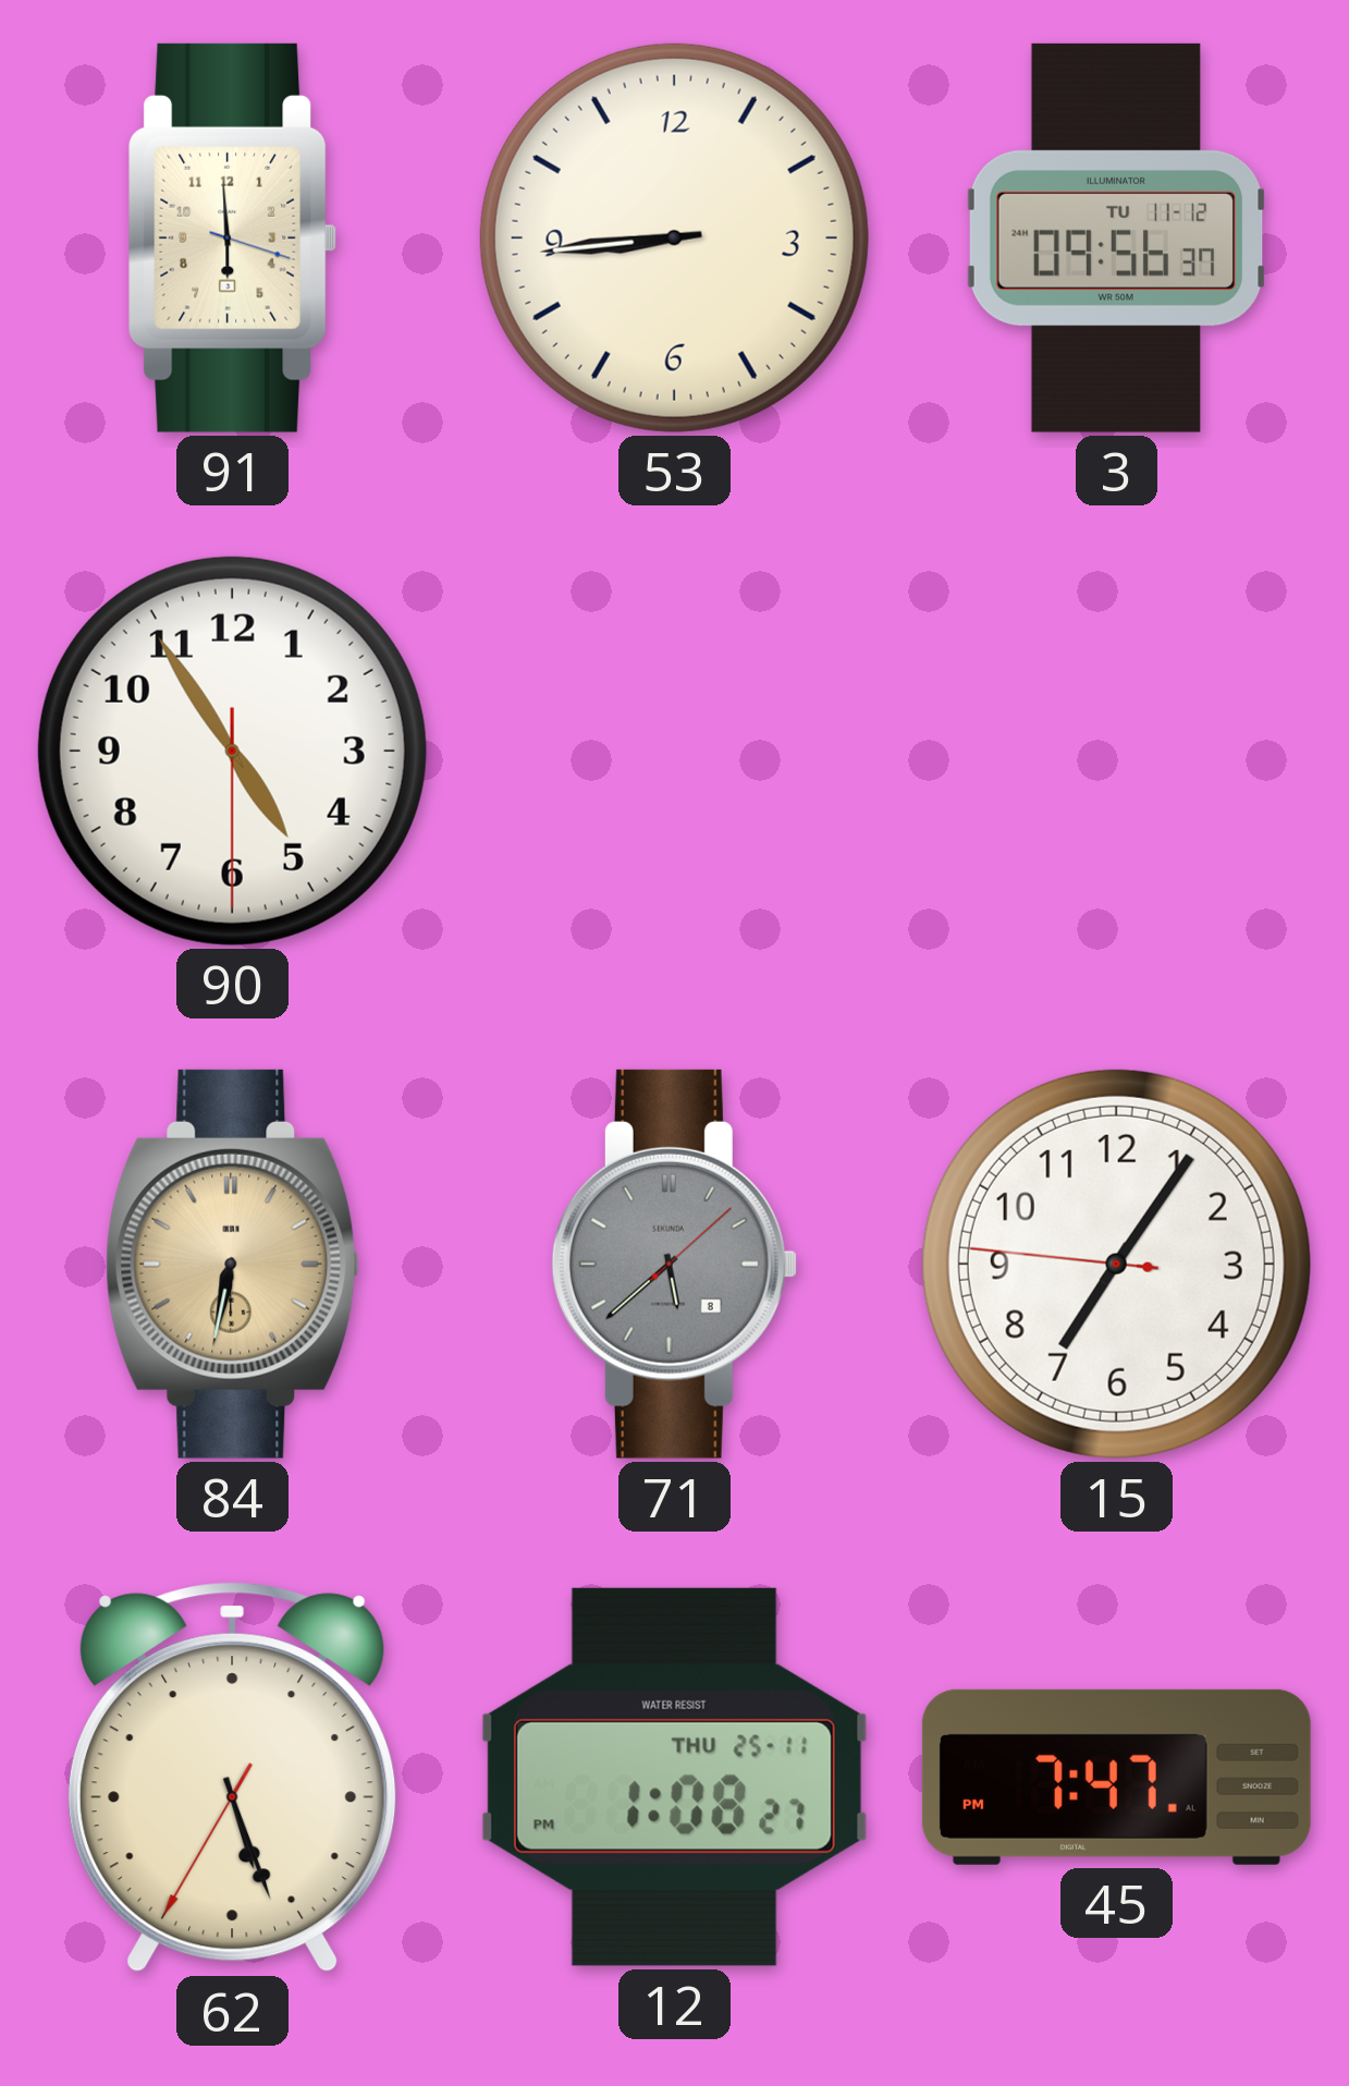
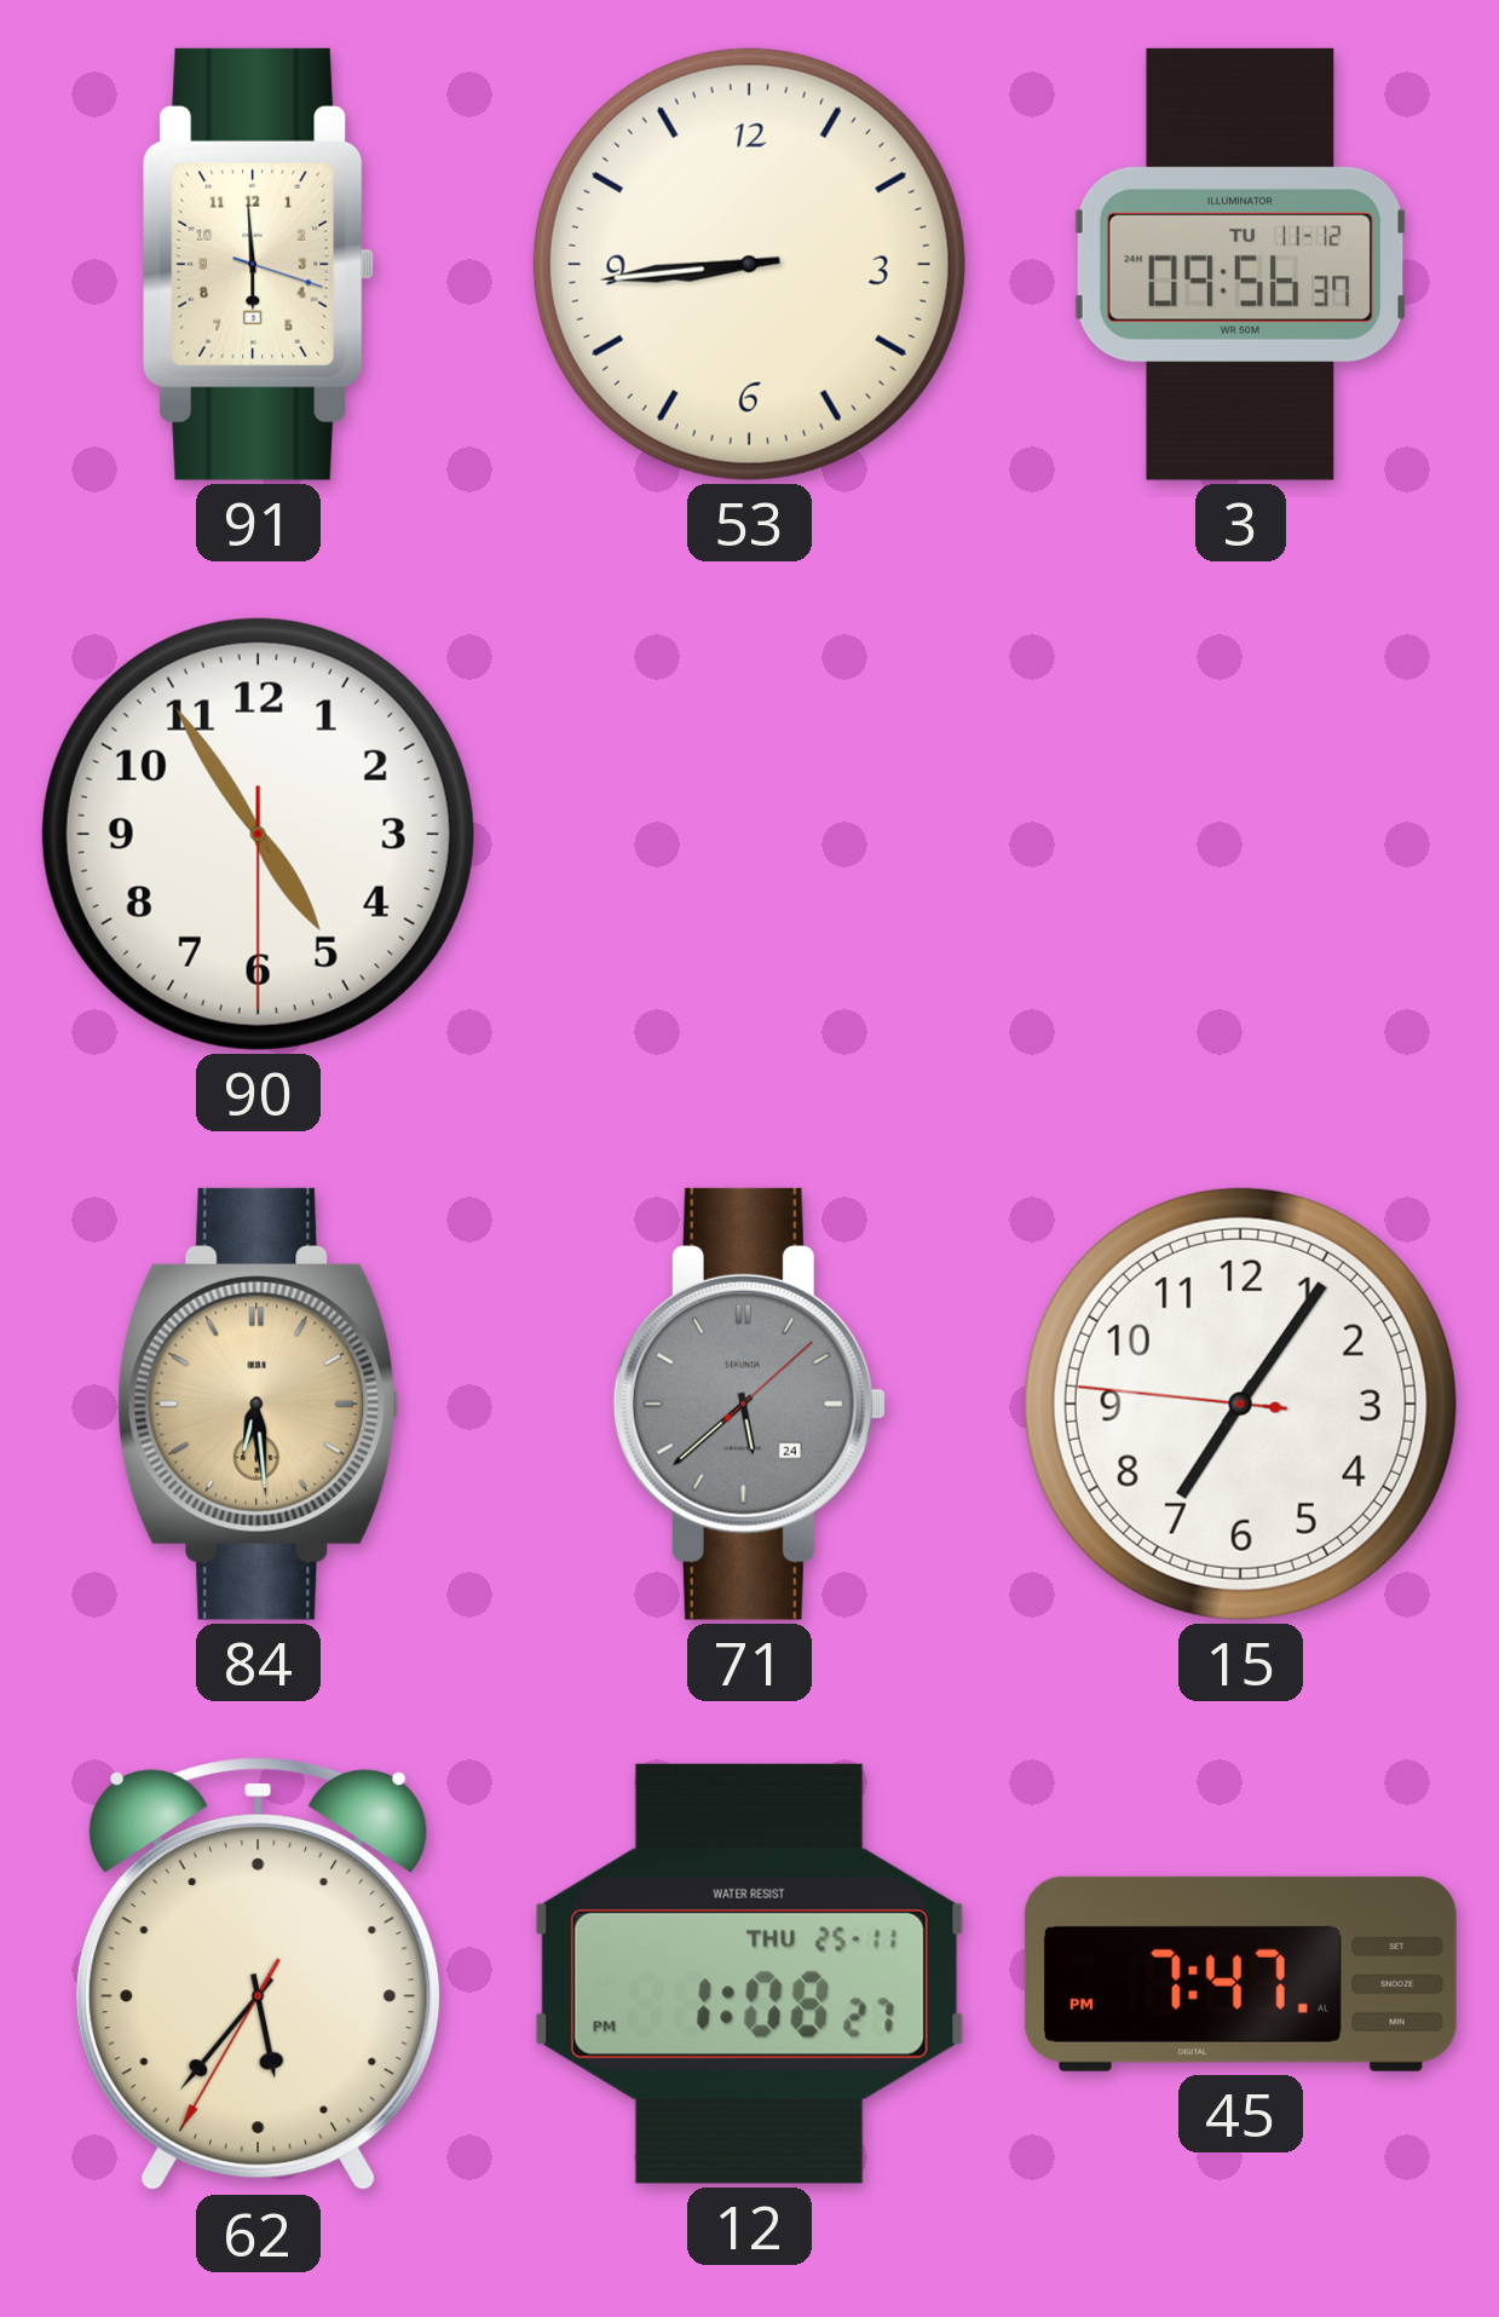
84: 6:32 -> 6:29
71 date: 8 -> 24
62: 5:26 -> 5:36
